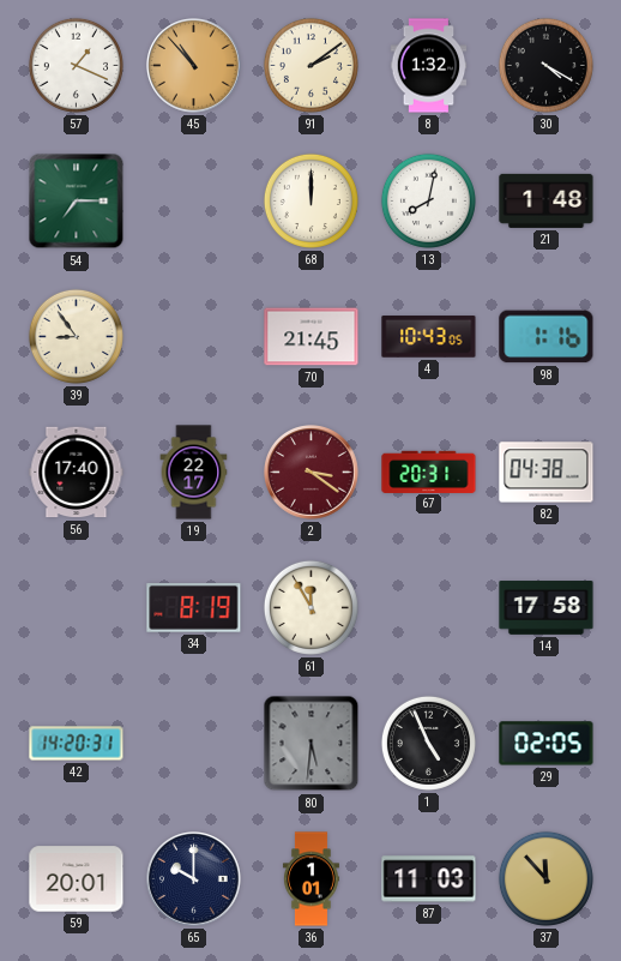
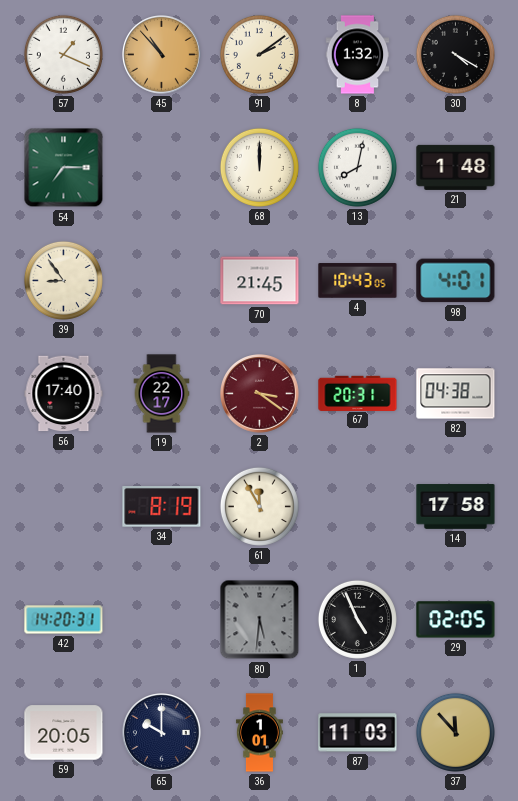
98: 1:16 -> 4:01
59: 20:01 -> 20:05
